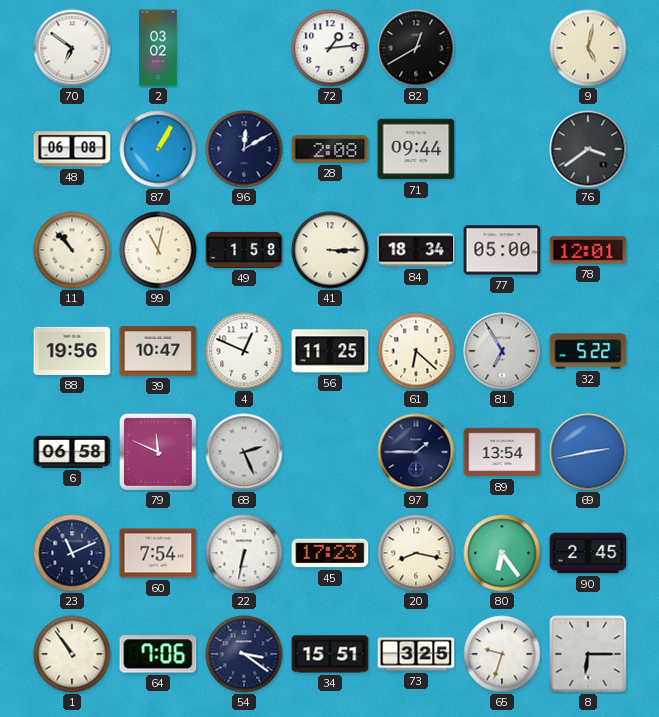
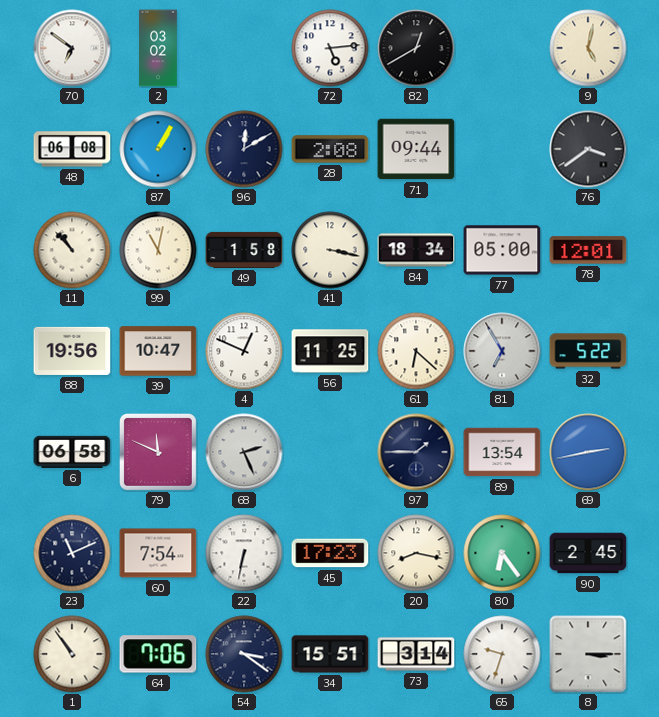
72: 1:14 -> 5:14
41: 3:15 -> 3:17
73: 3:25 -> 3:14
8: 6:15 -> 3:15
